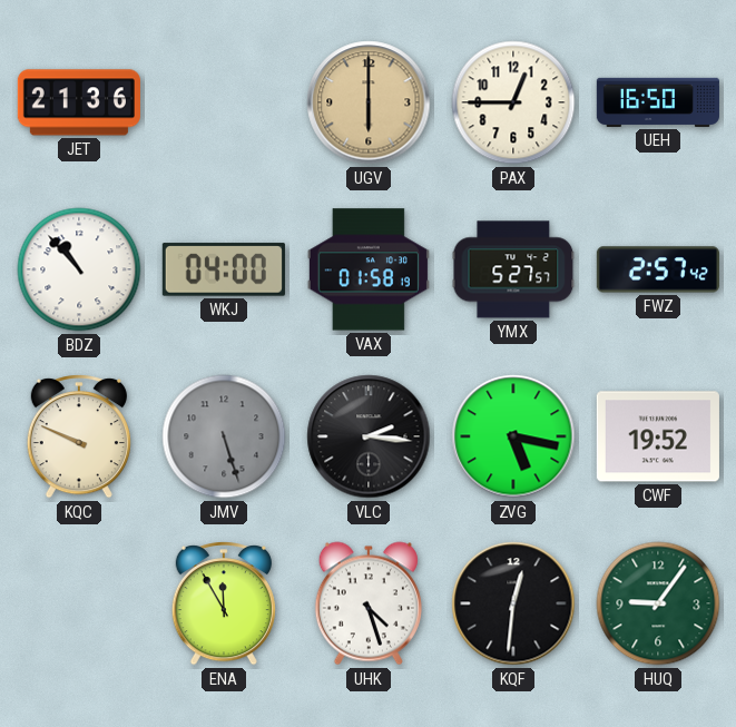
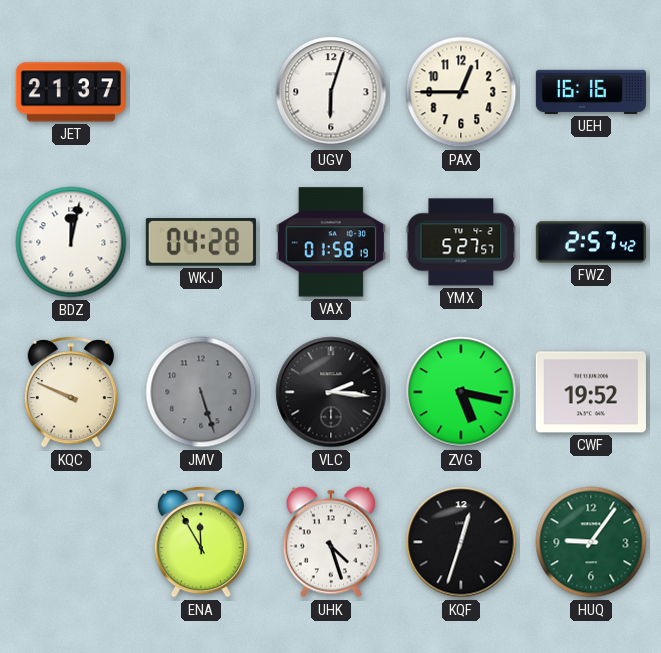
JET: 21:36 -> 21:37
UGV: 6:00 -> 6:03
UGV dial: champagne -> white
UEH: 16:50 -> 16:16
BDZ: 10:53 -> 12:02
WKJ: 04:00 -> 04:28
KQF: 12:31 -> 12:33
